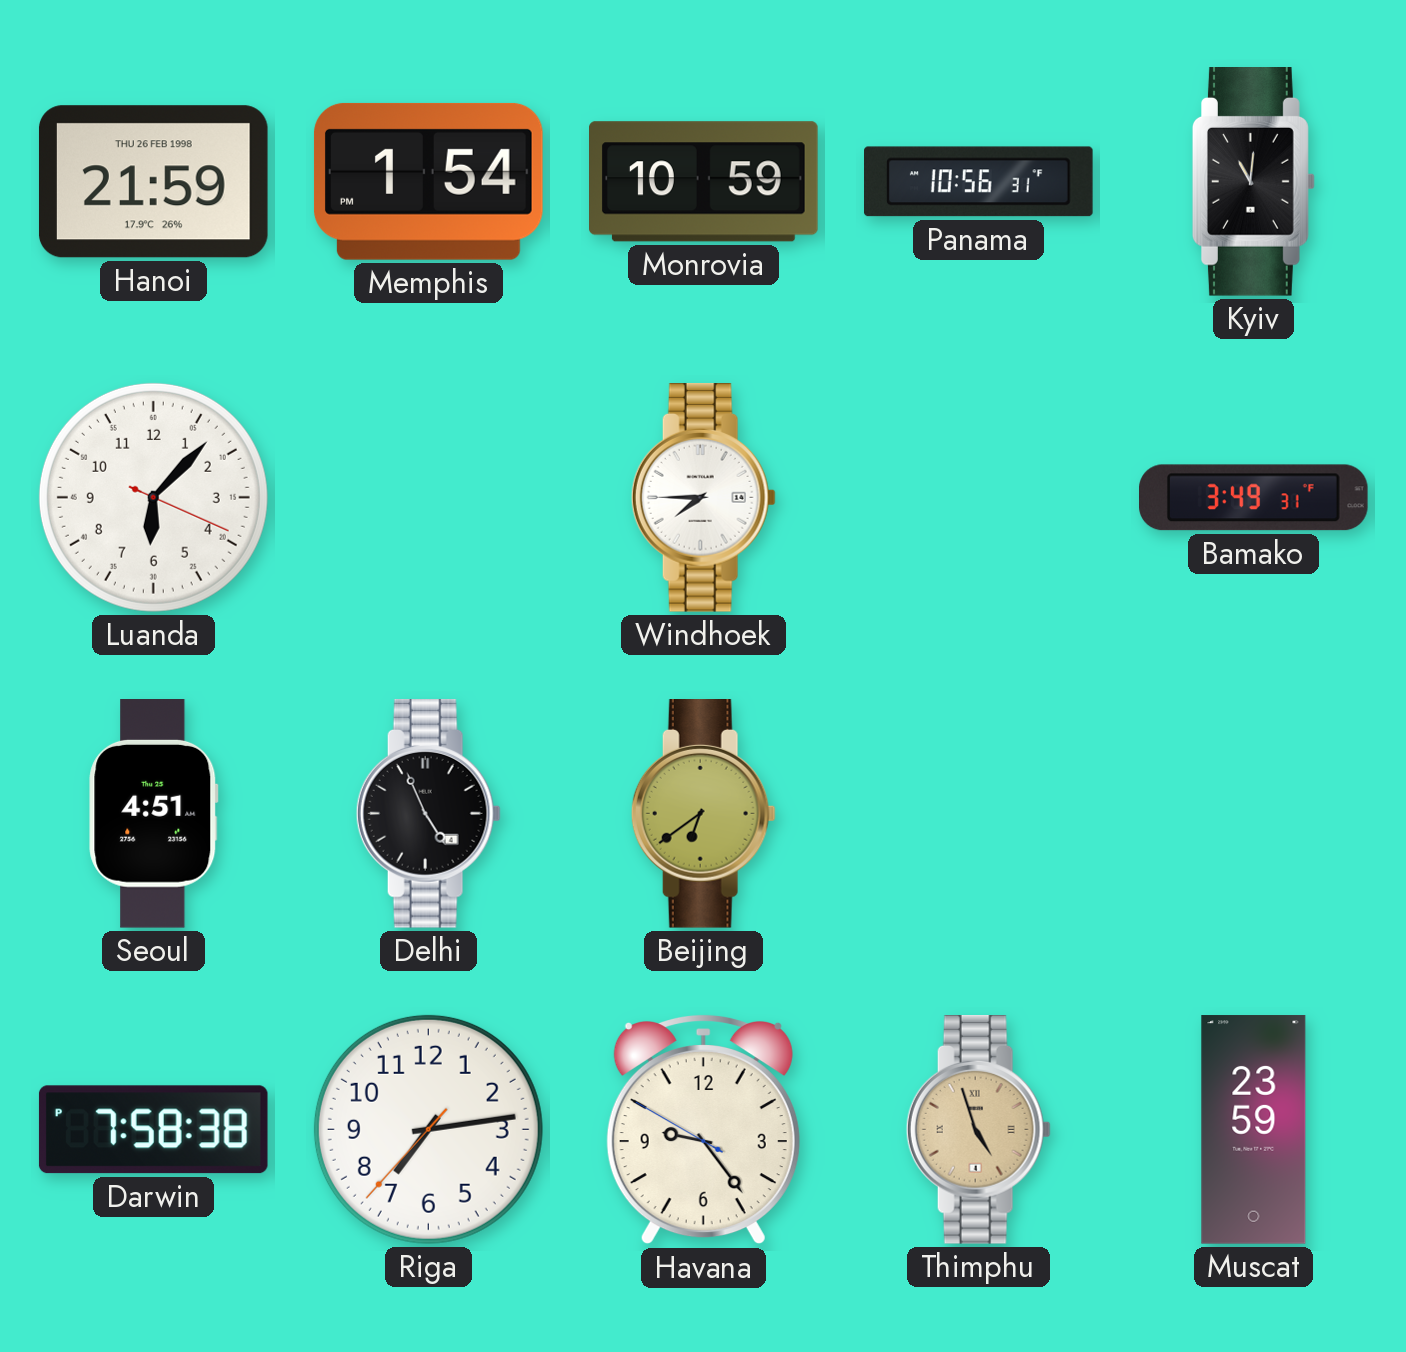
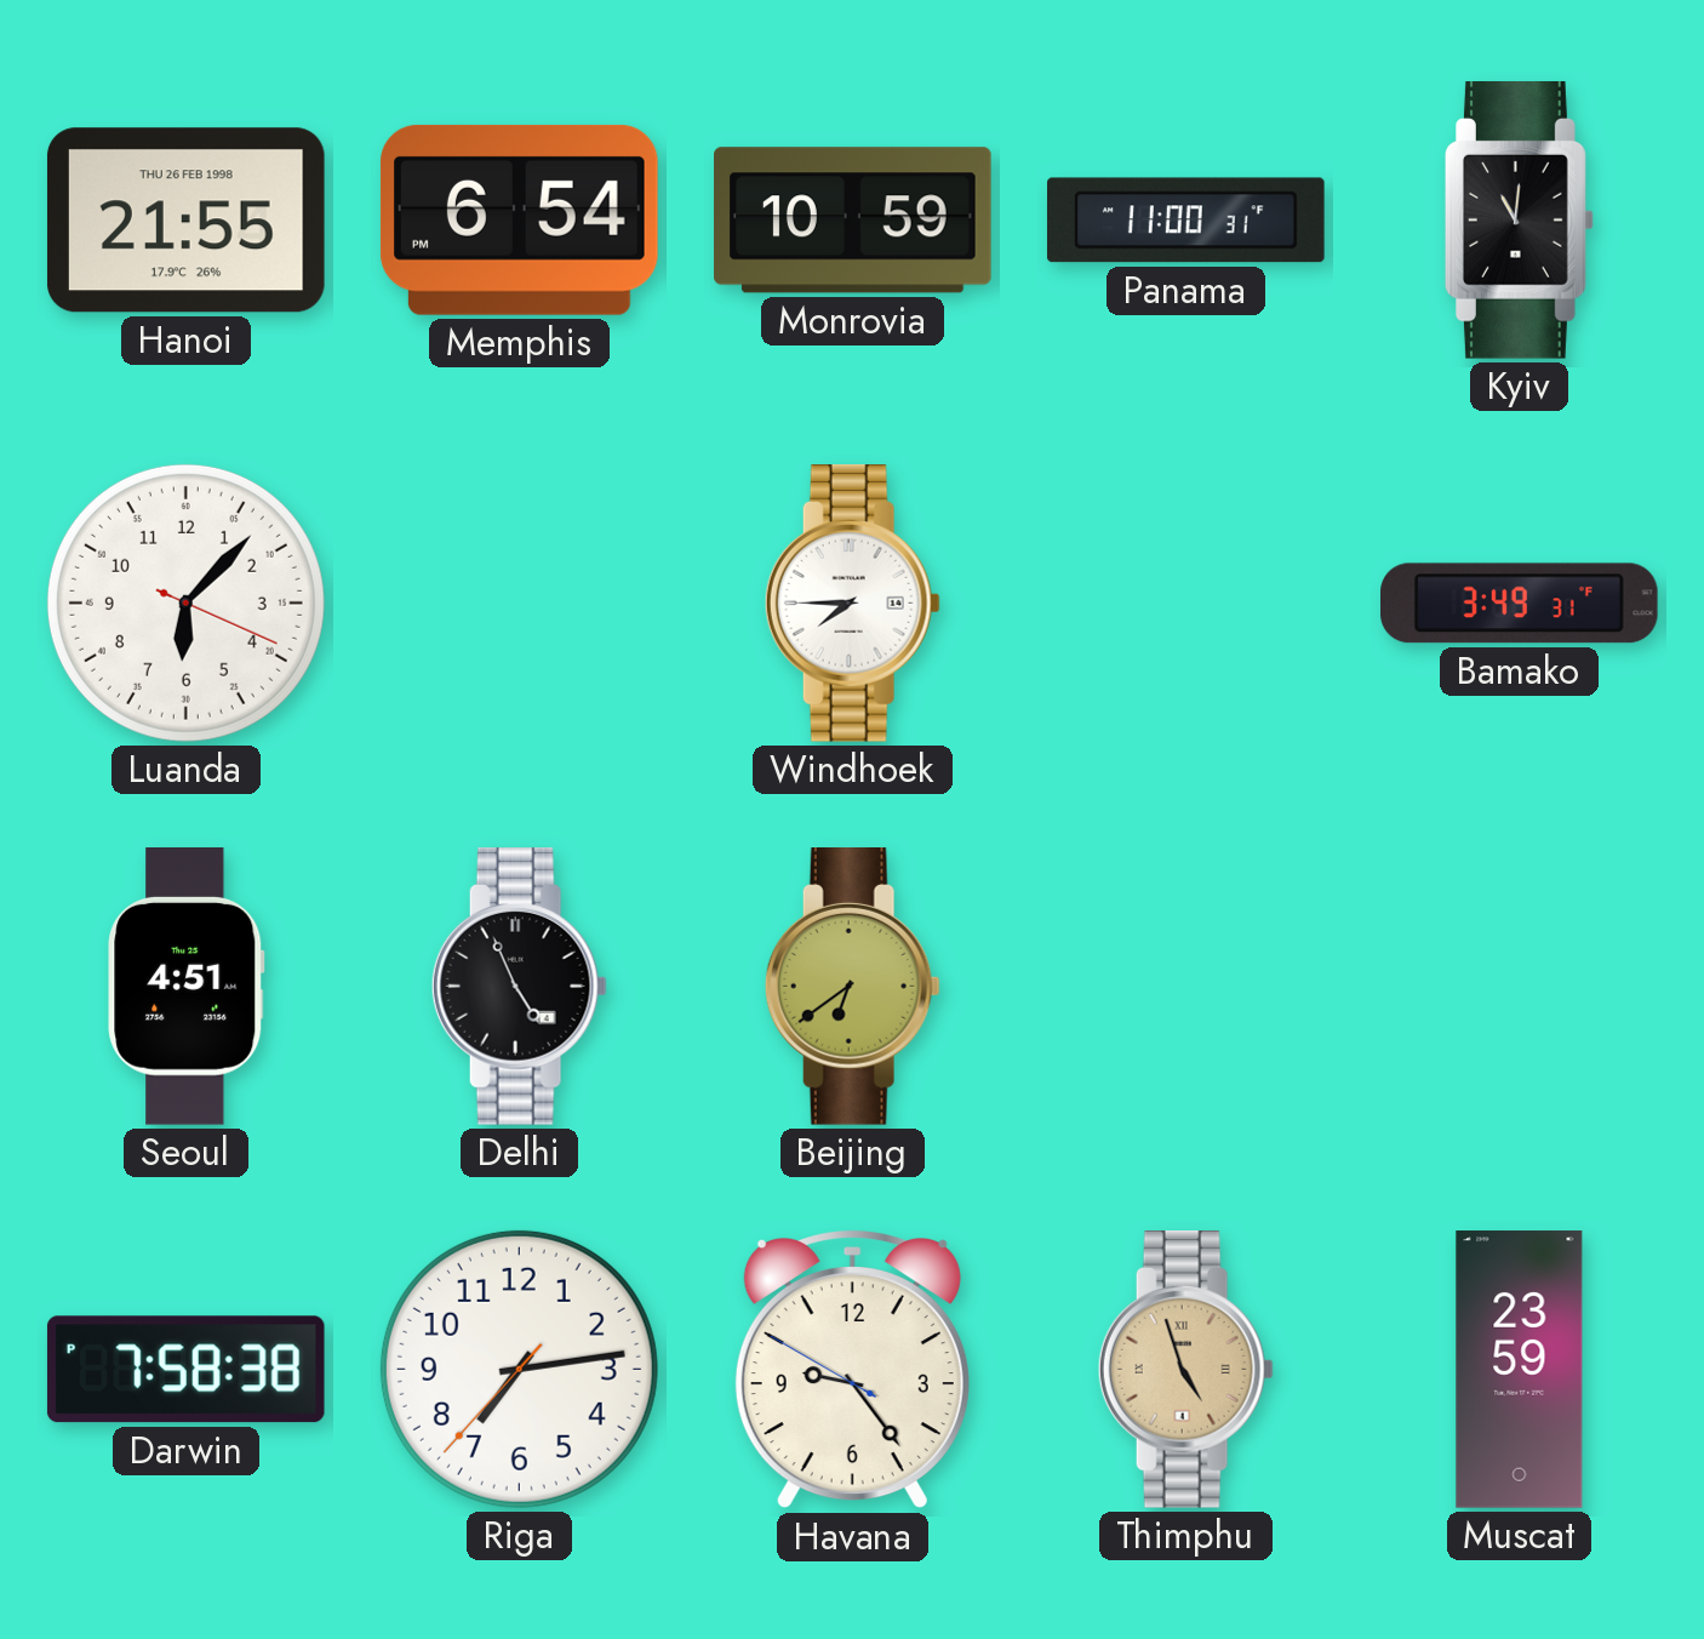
Hanoi: 21:59 -> 21:55
Memphis: 1:54 -> 6:54
Panama: 10:56 -> 11:00
